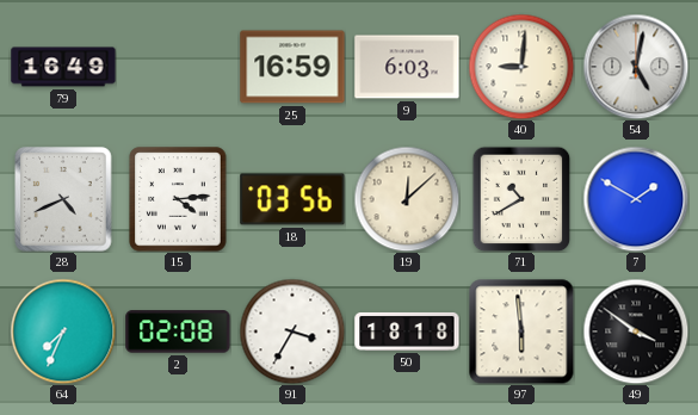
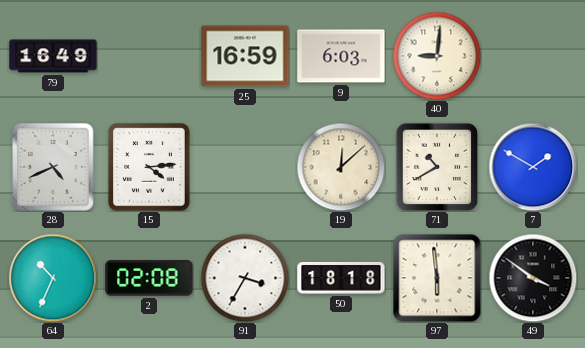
54: 5:02 -> none
18: 03:56 -> none
64: 7:34 -> 10:34
